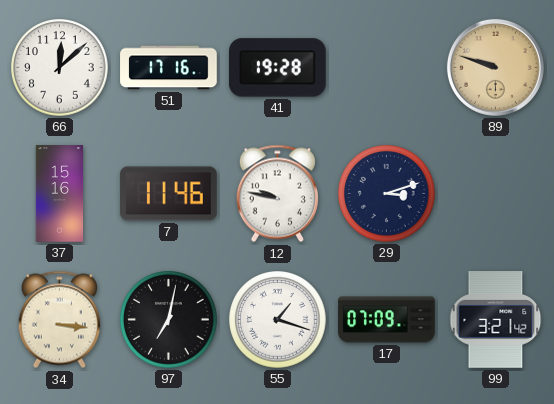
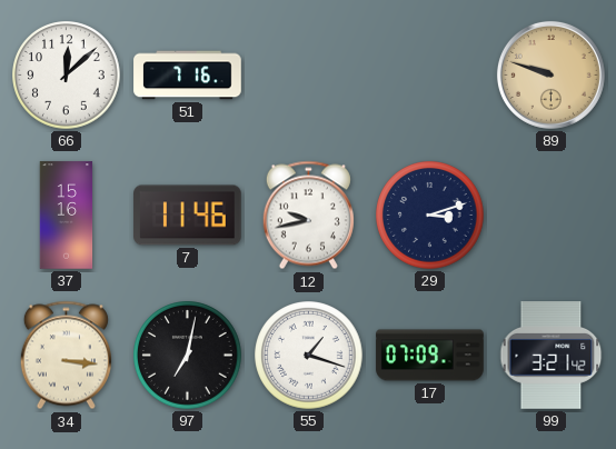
51: 17:16 -> 7:16
41: 19:28 -> none
12: 9:47 -> 9:43
